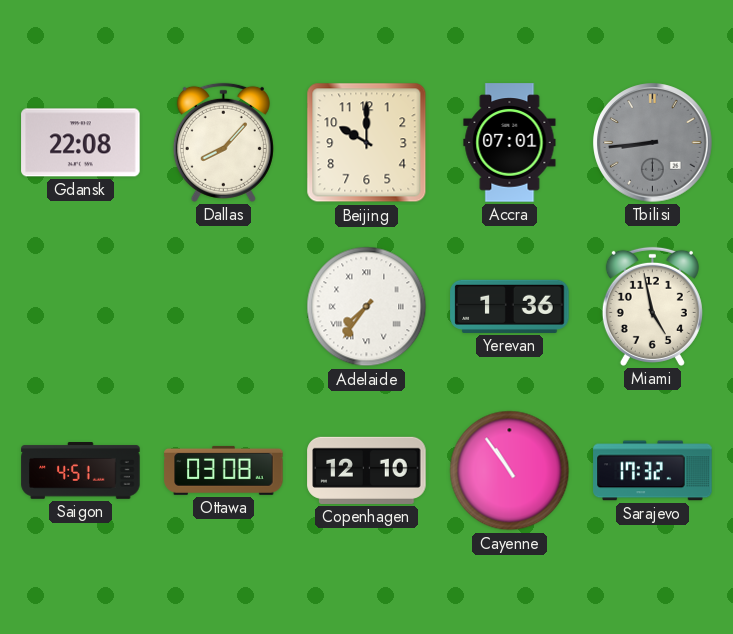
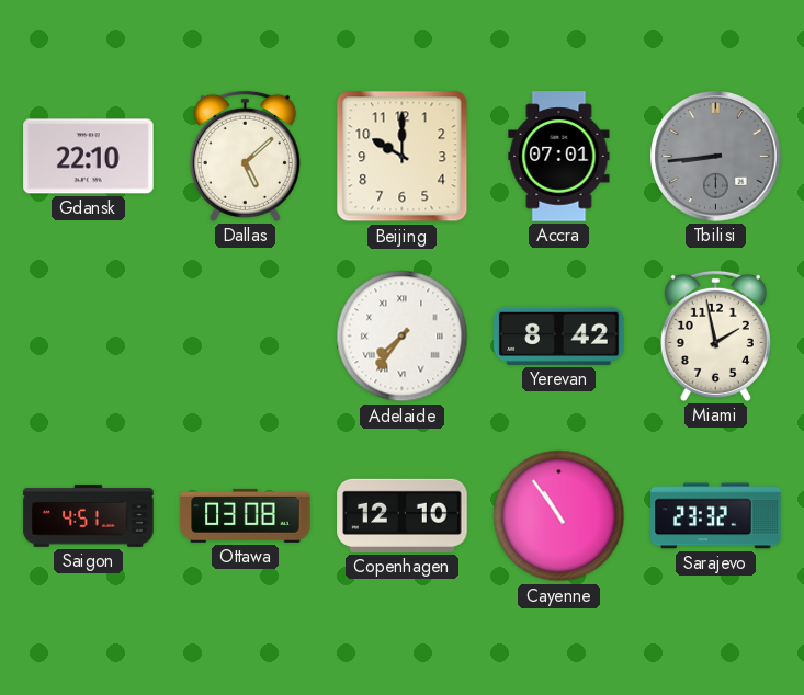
Gdansk: 22:08 -> 22:10
Dallas: 8:07 -> 5:08
Yerevan: 1:36 -> 8:42
Miami: 4:58 -> 1:58
Sarajevo: 17:32 -> 23:32
